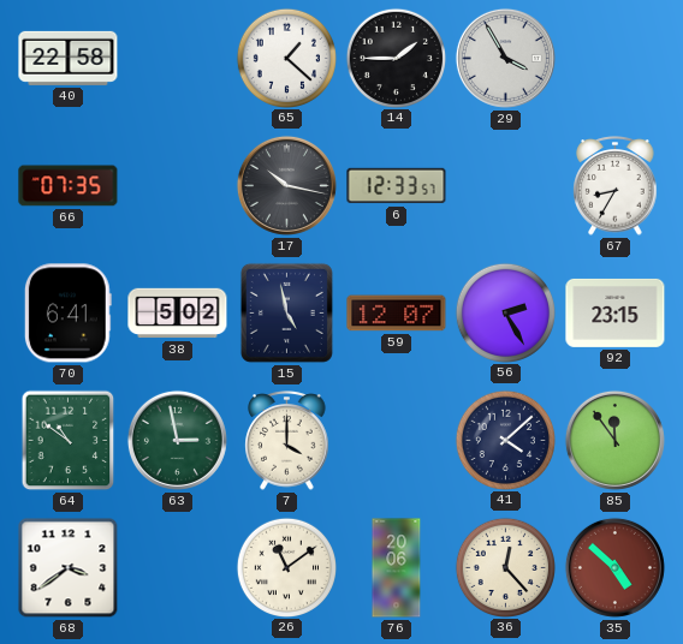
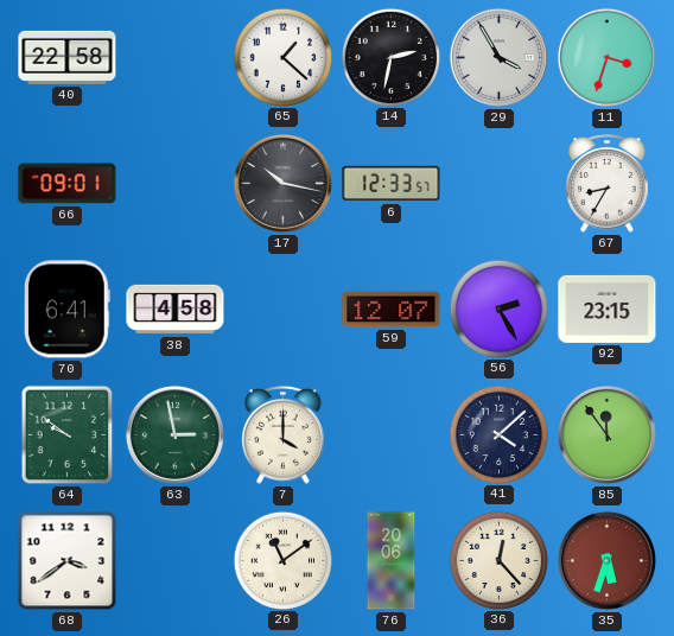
14: 1:45 -> 2:32
11: none -> 3:33
66: 07:35 -> 09:01
38: 5:02 -> 4:58
15: 4:58 -> none
64: 10:51 -> 9:51
35: 4:52 -> 5:33
